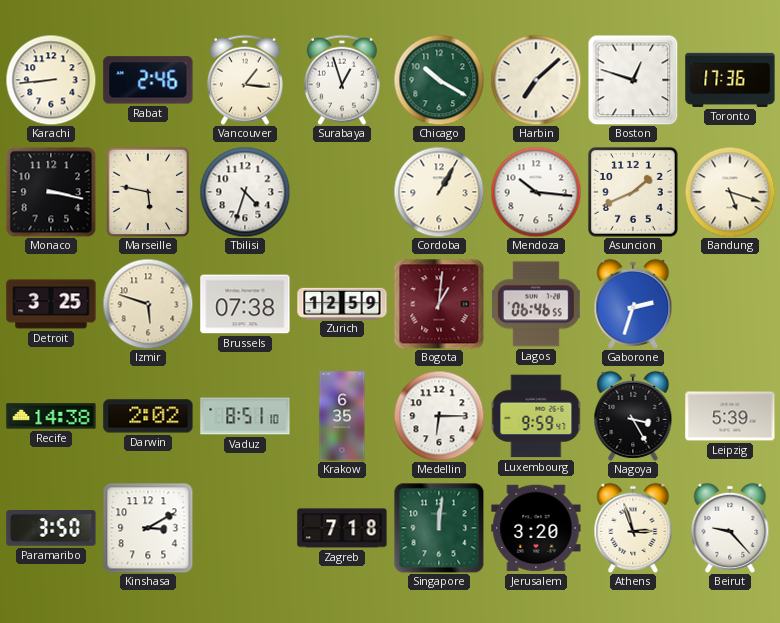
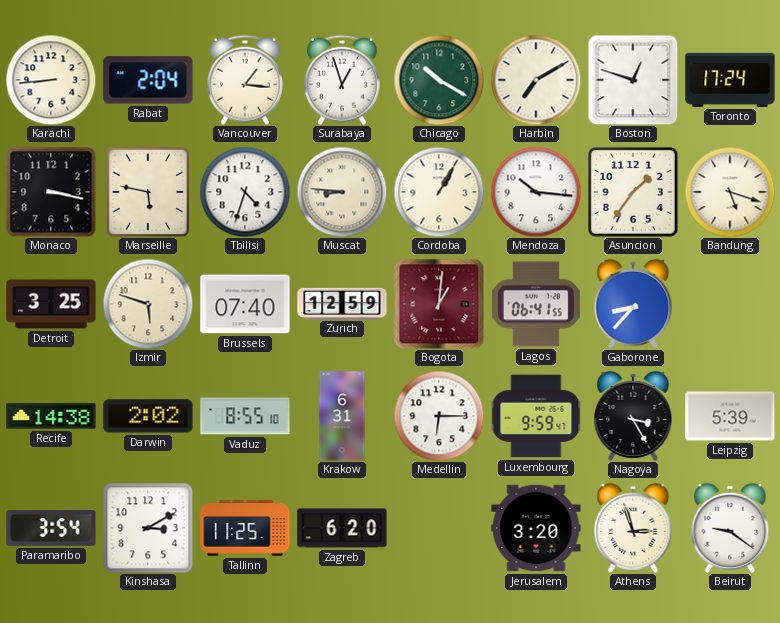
Rabat: 2:46 -> 2:04
Harbin: 7:08 -> 7:10
Toronto: 17:36 -> 17:24
Muscat: none -> 8:46
Asuncion: 1:41 -> 1:36
Brussels: 07:38 -> 07:40
Lagos: 06:46 -> 06:41
Gaborone: 2:33 -> 8:37
Vaduz: 8:51 -> 8:55
Krakow: 6:35 -> 6:31
Paramaribo: 3:50 -> 3:54
Tallinn: none -> 11:25
Zagreb: 7:18 -> 6:20
Singapore: 12:01 -> none
Beirut: 9:23 -> 9:21
